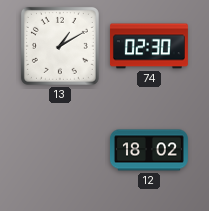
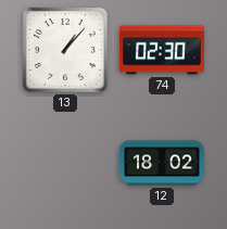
13: 1:10 -> 1:07
